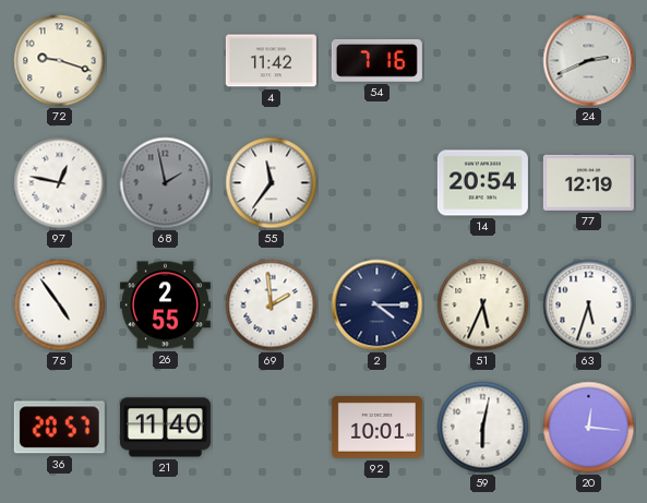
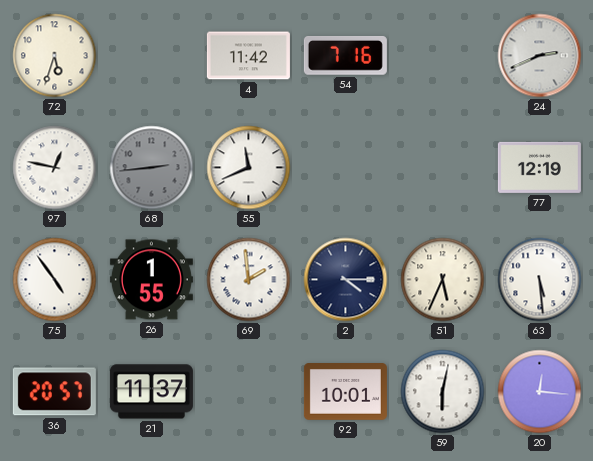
72: 9:18 -> 5:33
68: 1:58 -> 2:44
55: 11:36 -> 11:41
14: 20:54 -> none
26: 2:55 -> 1:55
63: 5:33 -> 5:29
21: 11:40 -> 11:37
